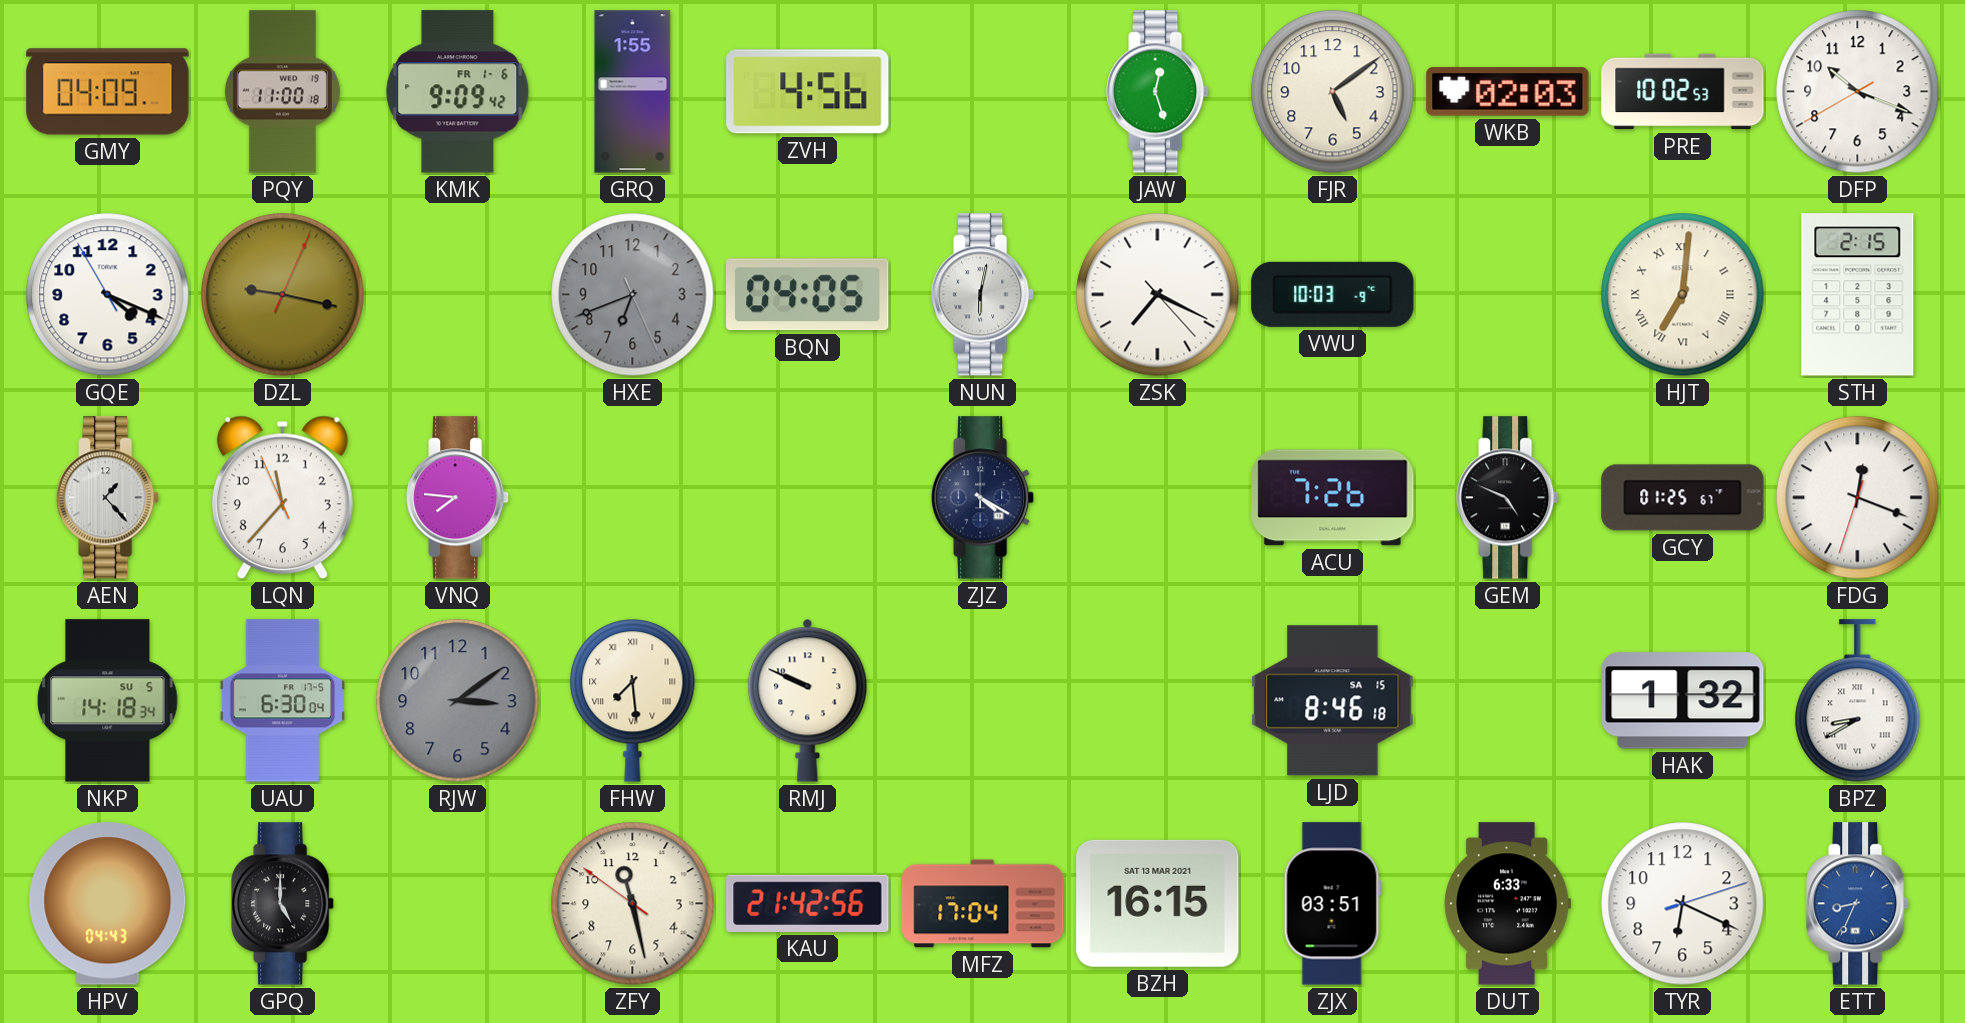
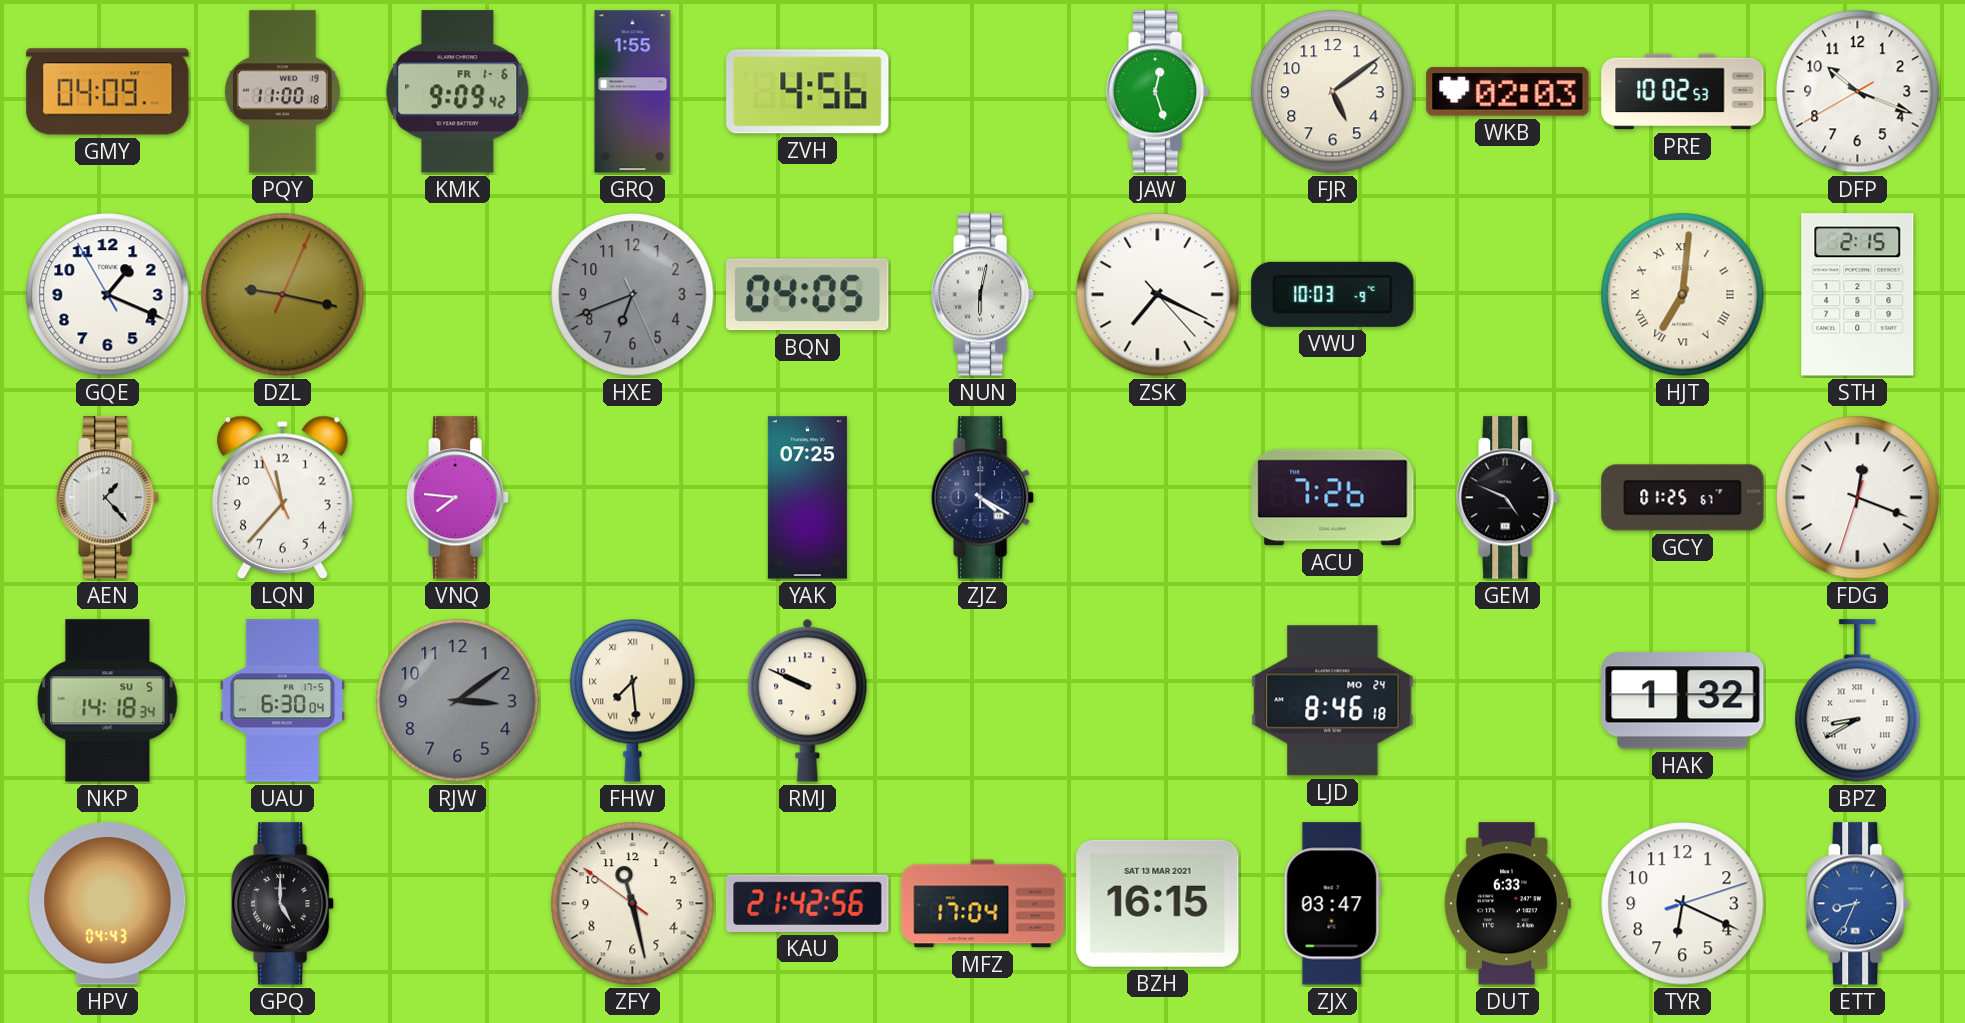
GQE: 4:18 -> 1:18
YAK: none -> 07:25
LJD date: SA 15 -> MO 24
ZJX: 03:51 -> 03:47
